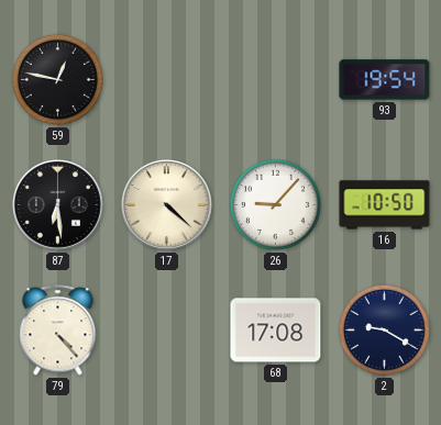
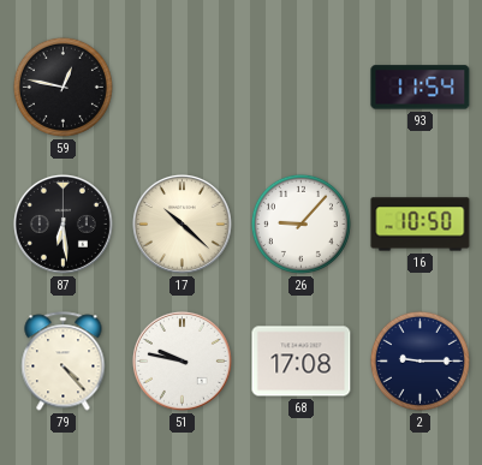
93: 19:54 -> 11:54
17: 4:22 -> 10:22
51: none -> 9:47
2: 9:20 -> 9:15
